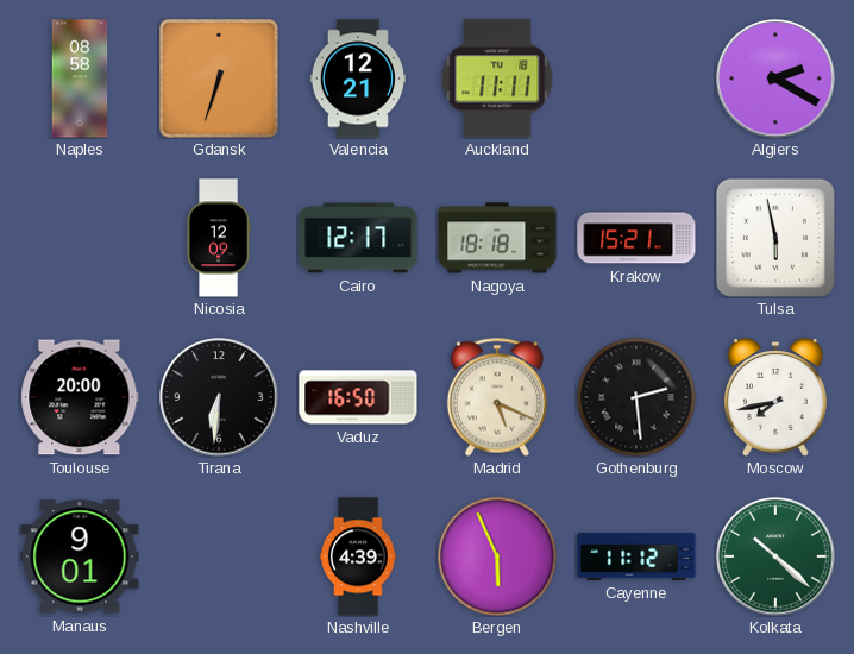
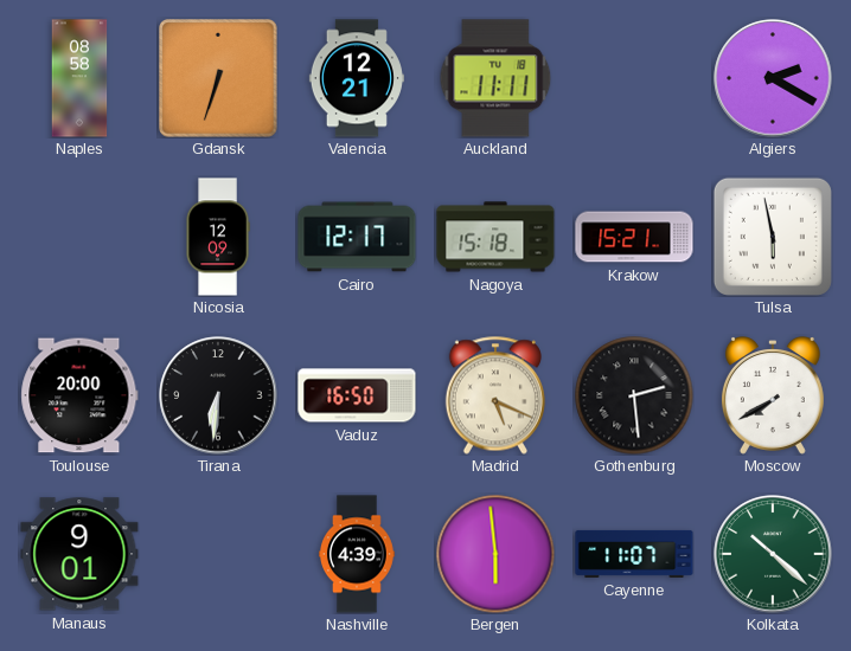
Nagoya: 18:18 -> 15:18
Moscow: 7:43 -> 7:40
Bergen: 5:56 -> 5:59
Cayenne: 11:12 -> 11:07
